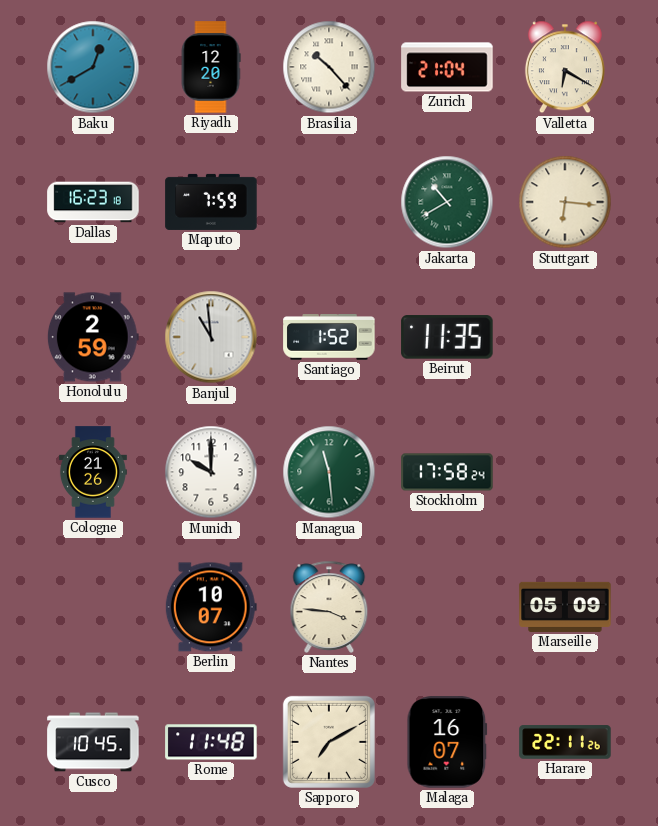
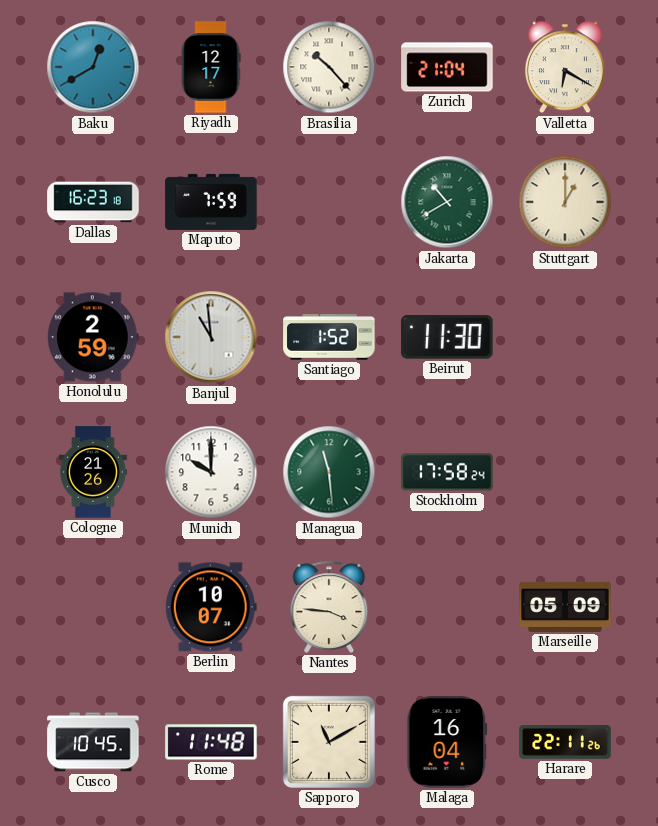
Riyadh: 12:20 -> 12:17
Stuttgart: 6:16 -> 1:00
Beirut: 11:35 -> 11:30
Sapporo: 7:10 -> 11:10
Malaga: 16:07 -> 16:04
